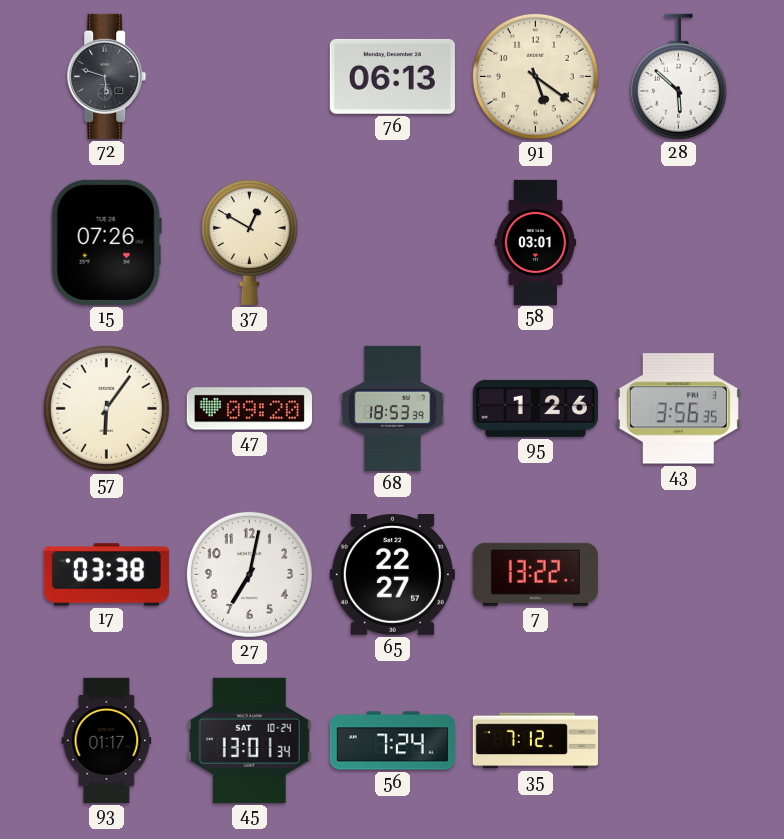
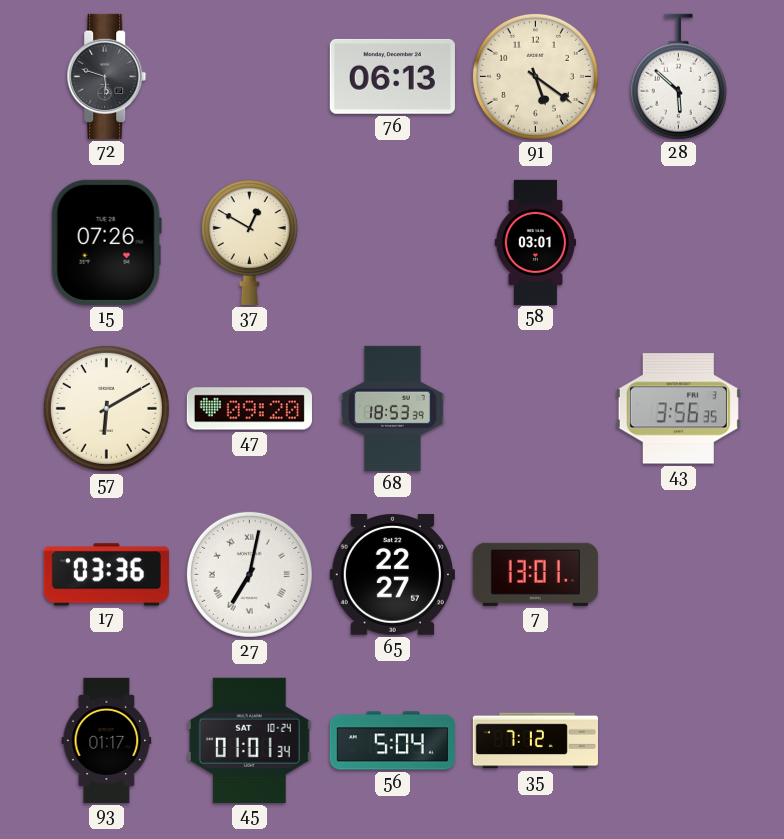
57: 6:06 -> 6:10
95: 1:26 -> none
17: 03:38 -> 03:36
27 numerals: Arabic -> Roman
7: 13:22 -> 13:01
45: 13:01 -> 01:01
56: 7:24 -> 5:04
